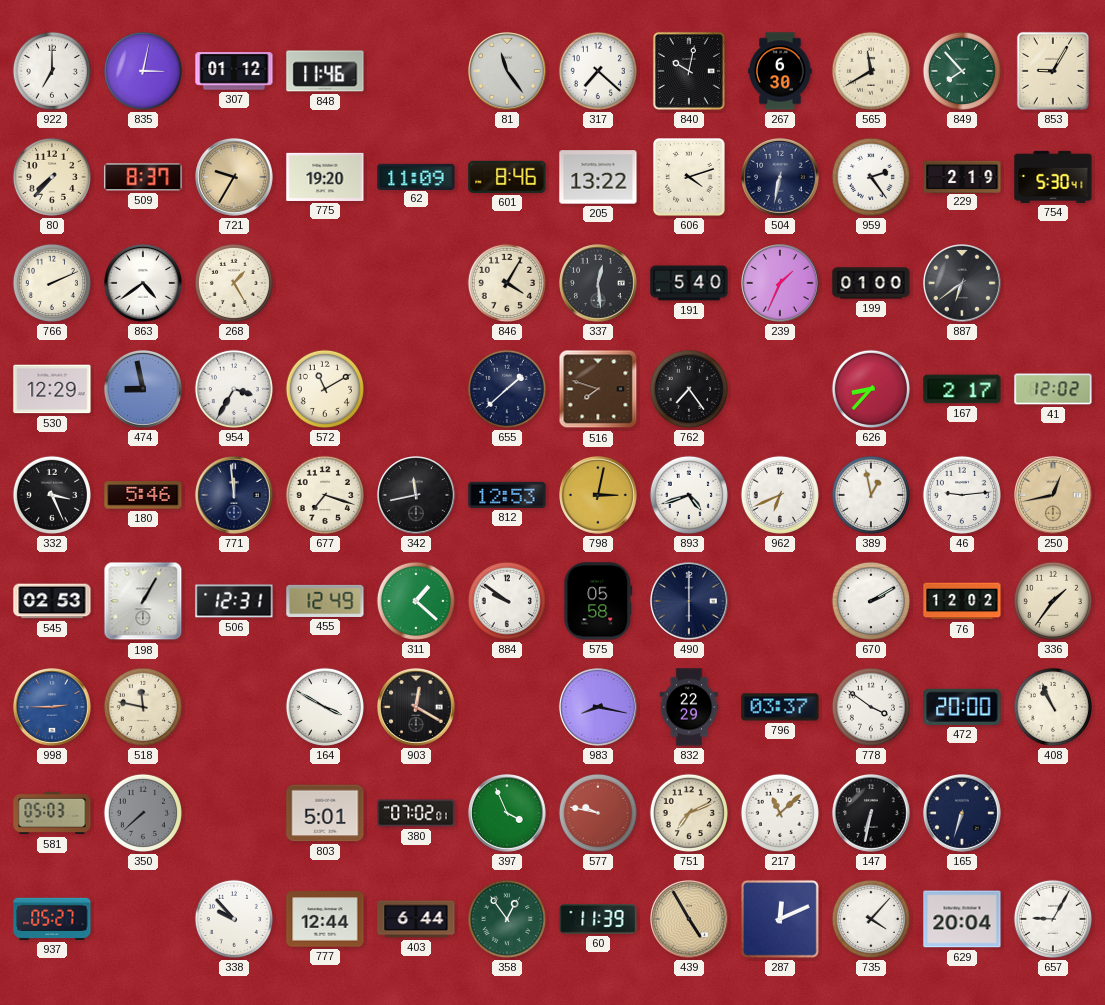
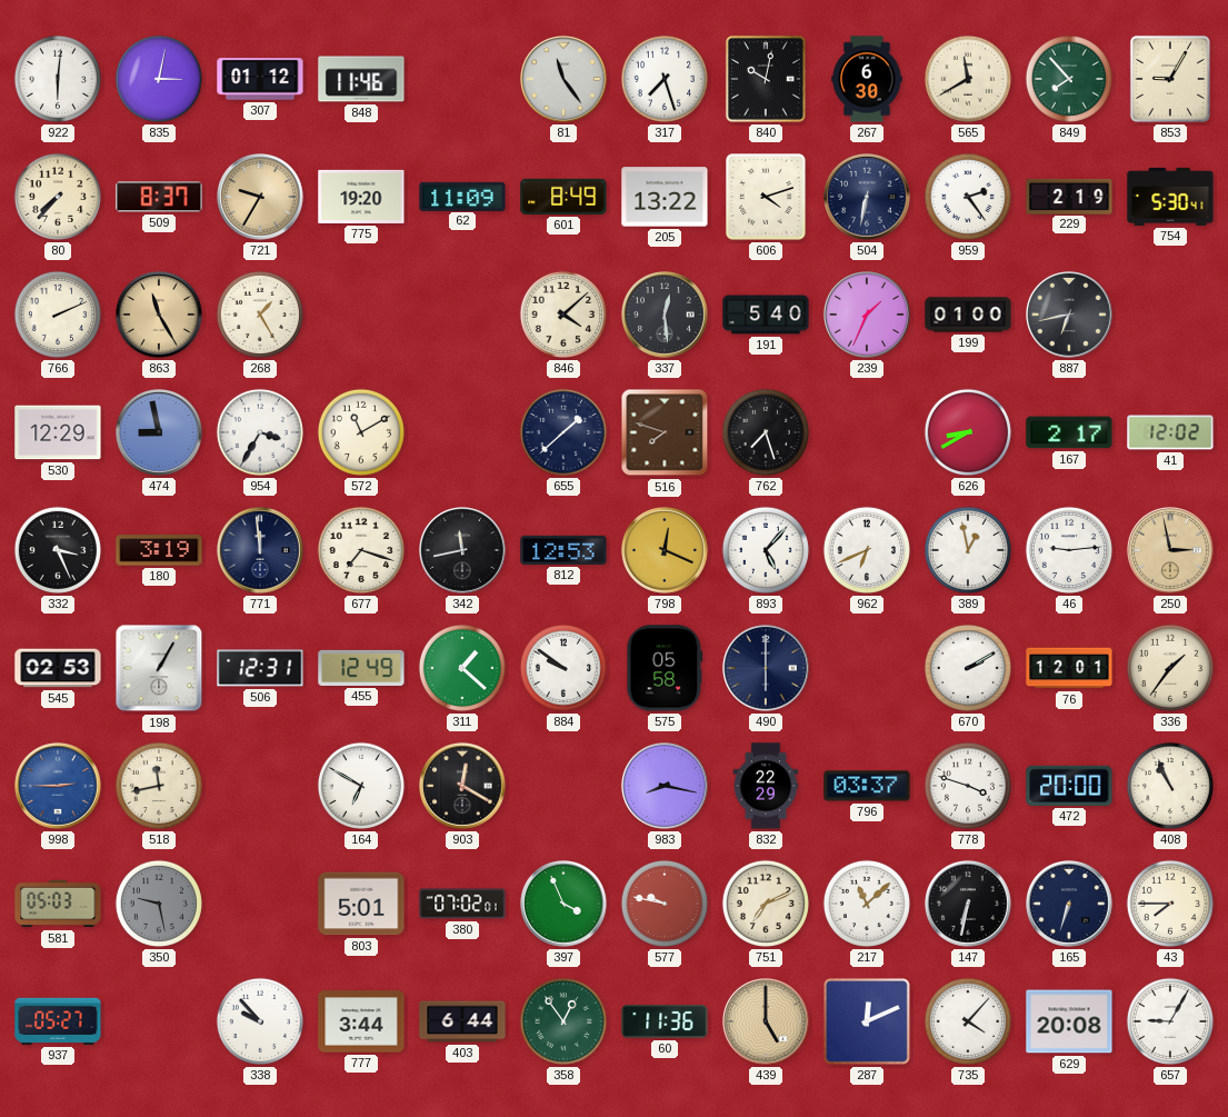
922: 7:00 -> 6:01
317: 7:22 -> 7:27
601: 8:46 -> 8:49
863: 4:39 -> 11:25
863 dial: white -> champagne
846: 4:05 -> 4:08
887: 6:39 -> 6:43
762: 7:24 -> 7:27
626: 8:37 -> 8:40
180: 5:46 -> 3:19
798: 3:02 -> 12:19
893: 4:42 -> 5:07
250: 12:43 -> 2:58
76: 12:02 -> 12:01
518: 11:47 -> 11:43
164: 3:50 -> 6:50
778: 3:51 -> 3:48
350: 7:38 -> 9:28
43: none -> 7:45
777: 12:44 -> 3:44
60: 11:39 -> 11:36
439: 4:55 -> 5:00
629: 20:04 -> 20:08
